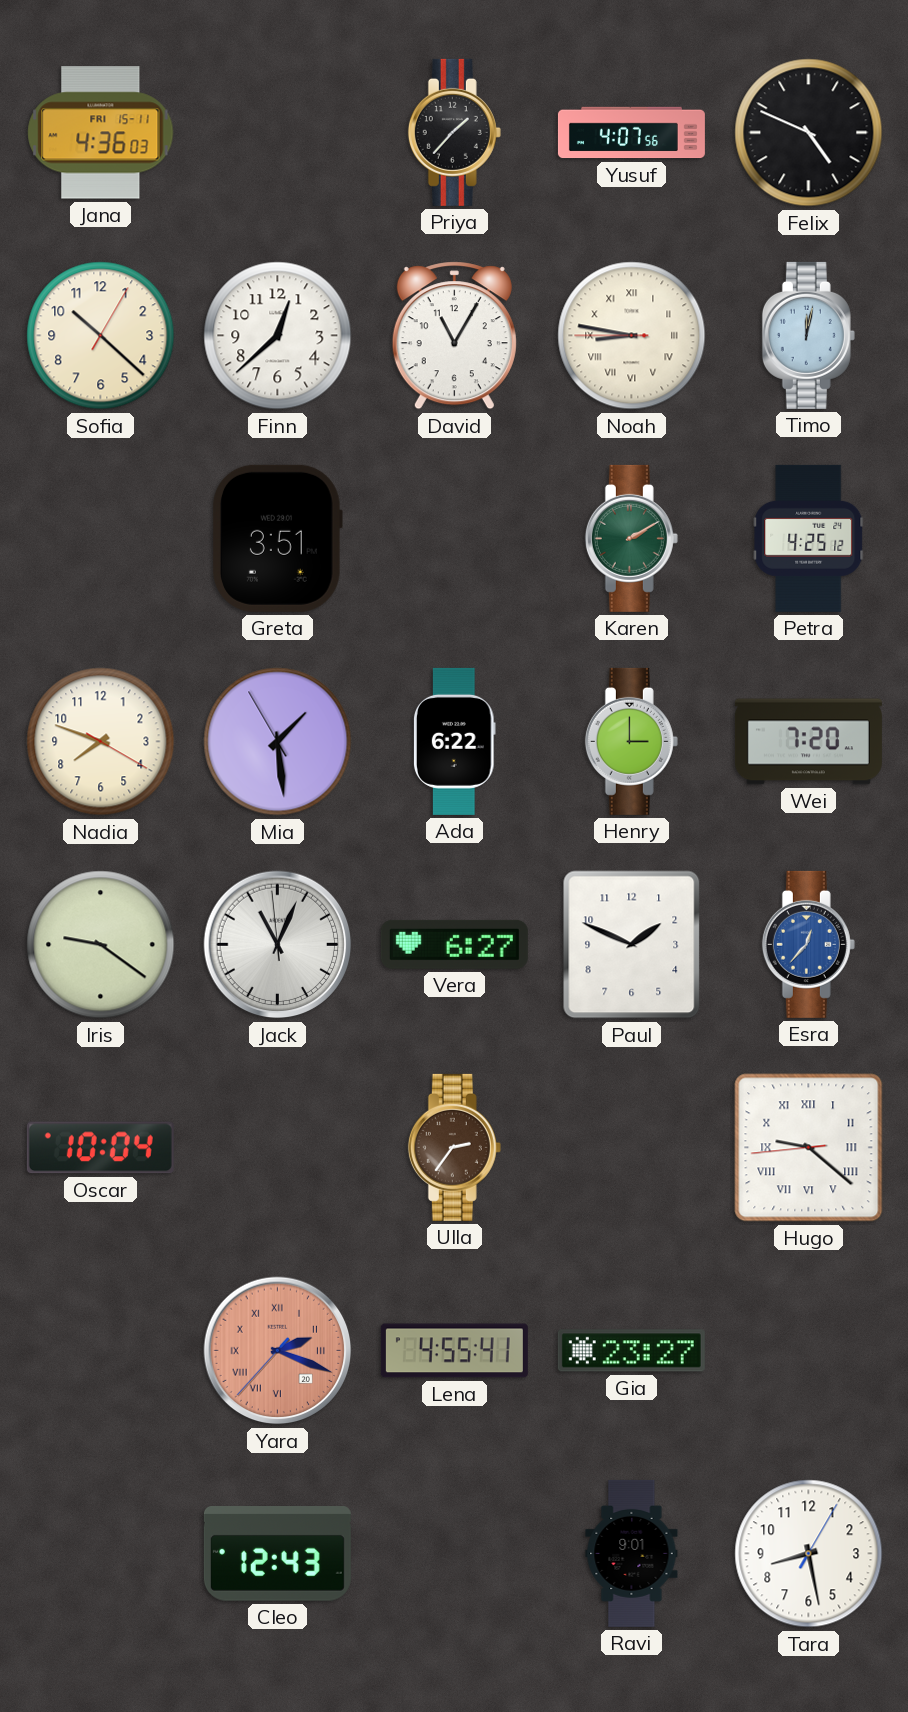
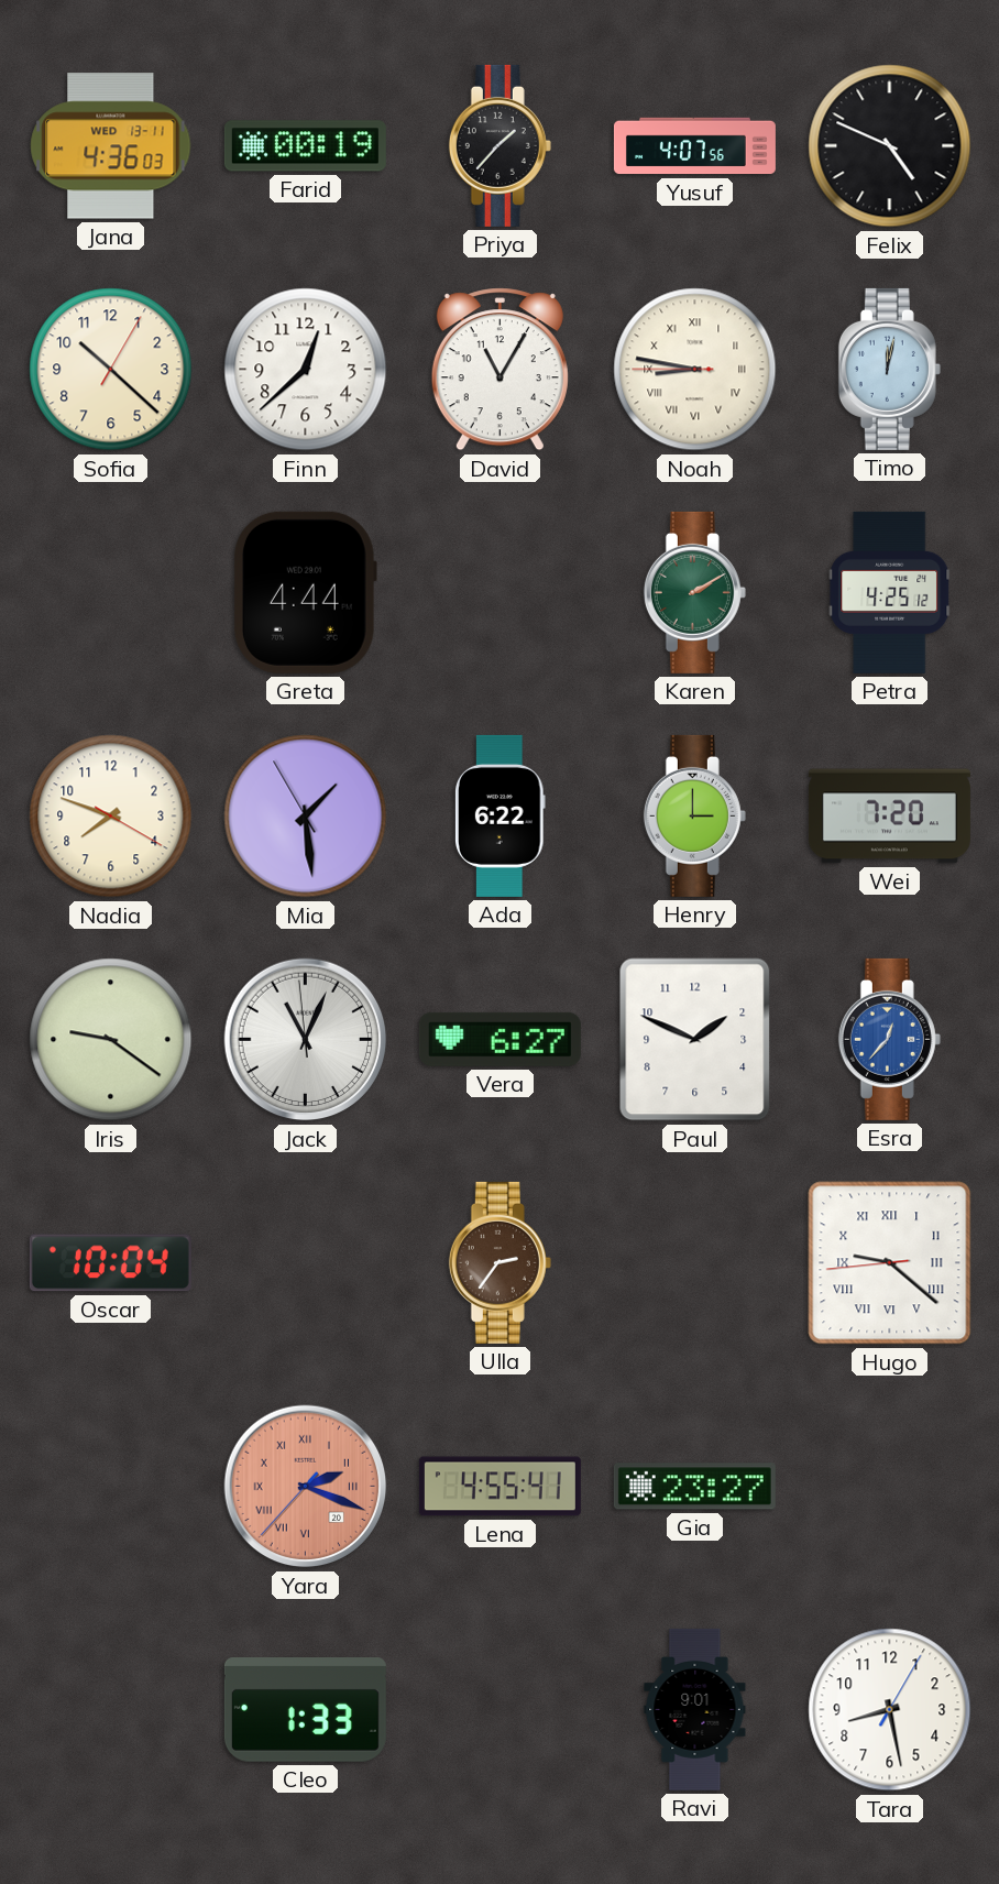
Jana date: FRI 15-11 -> WED 13-11
Farid: none -> 00:19
Greta: 3:51 -> 4:44
Cleo: 12:43 -> 1:33
